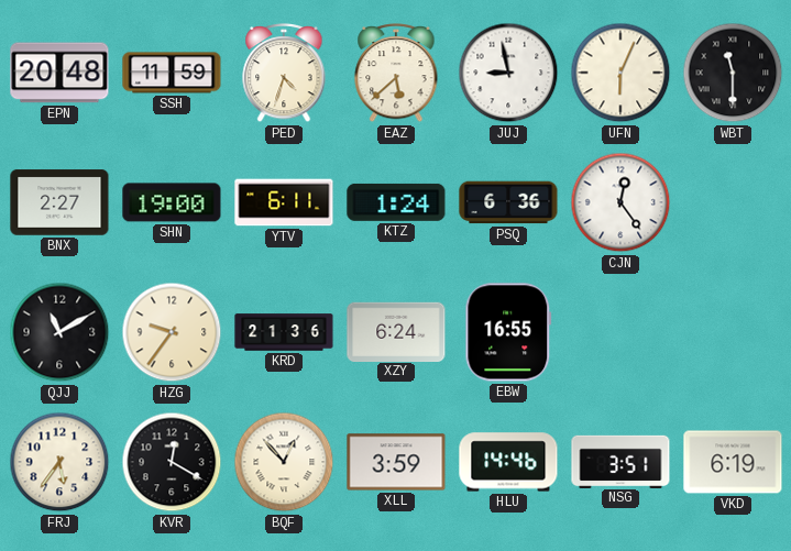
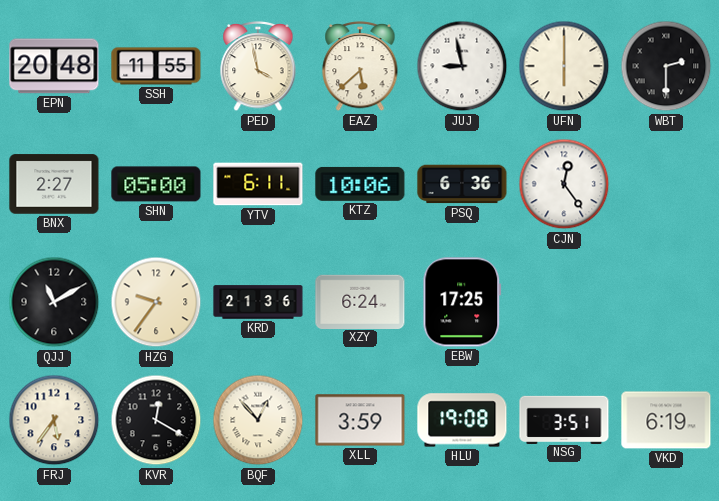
SSH: 11:59 -> 11:55
PED: 4:33 -> 3:58
UFN: 6:04 -> 6:00
WBT: 11:30 -> 2:30
SHN: 19:00 -> 05:00
KTZ: 1:24 -> 10:06
EBW: 16:55 -> 17:25
HLU: 14:46 -> 19:08
